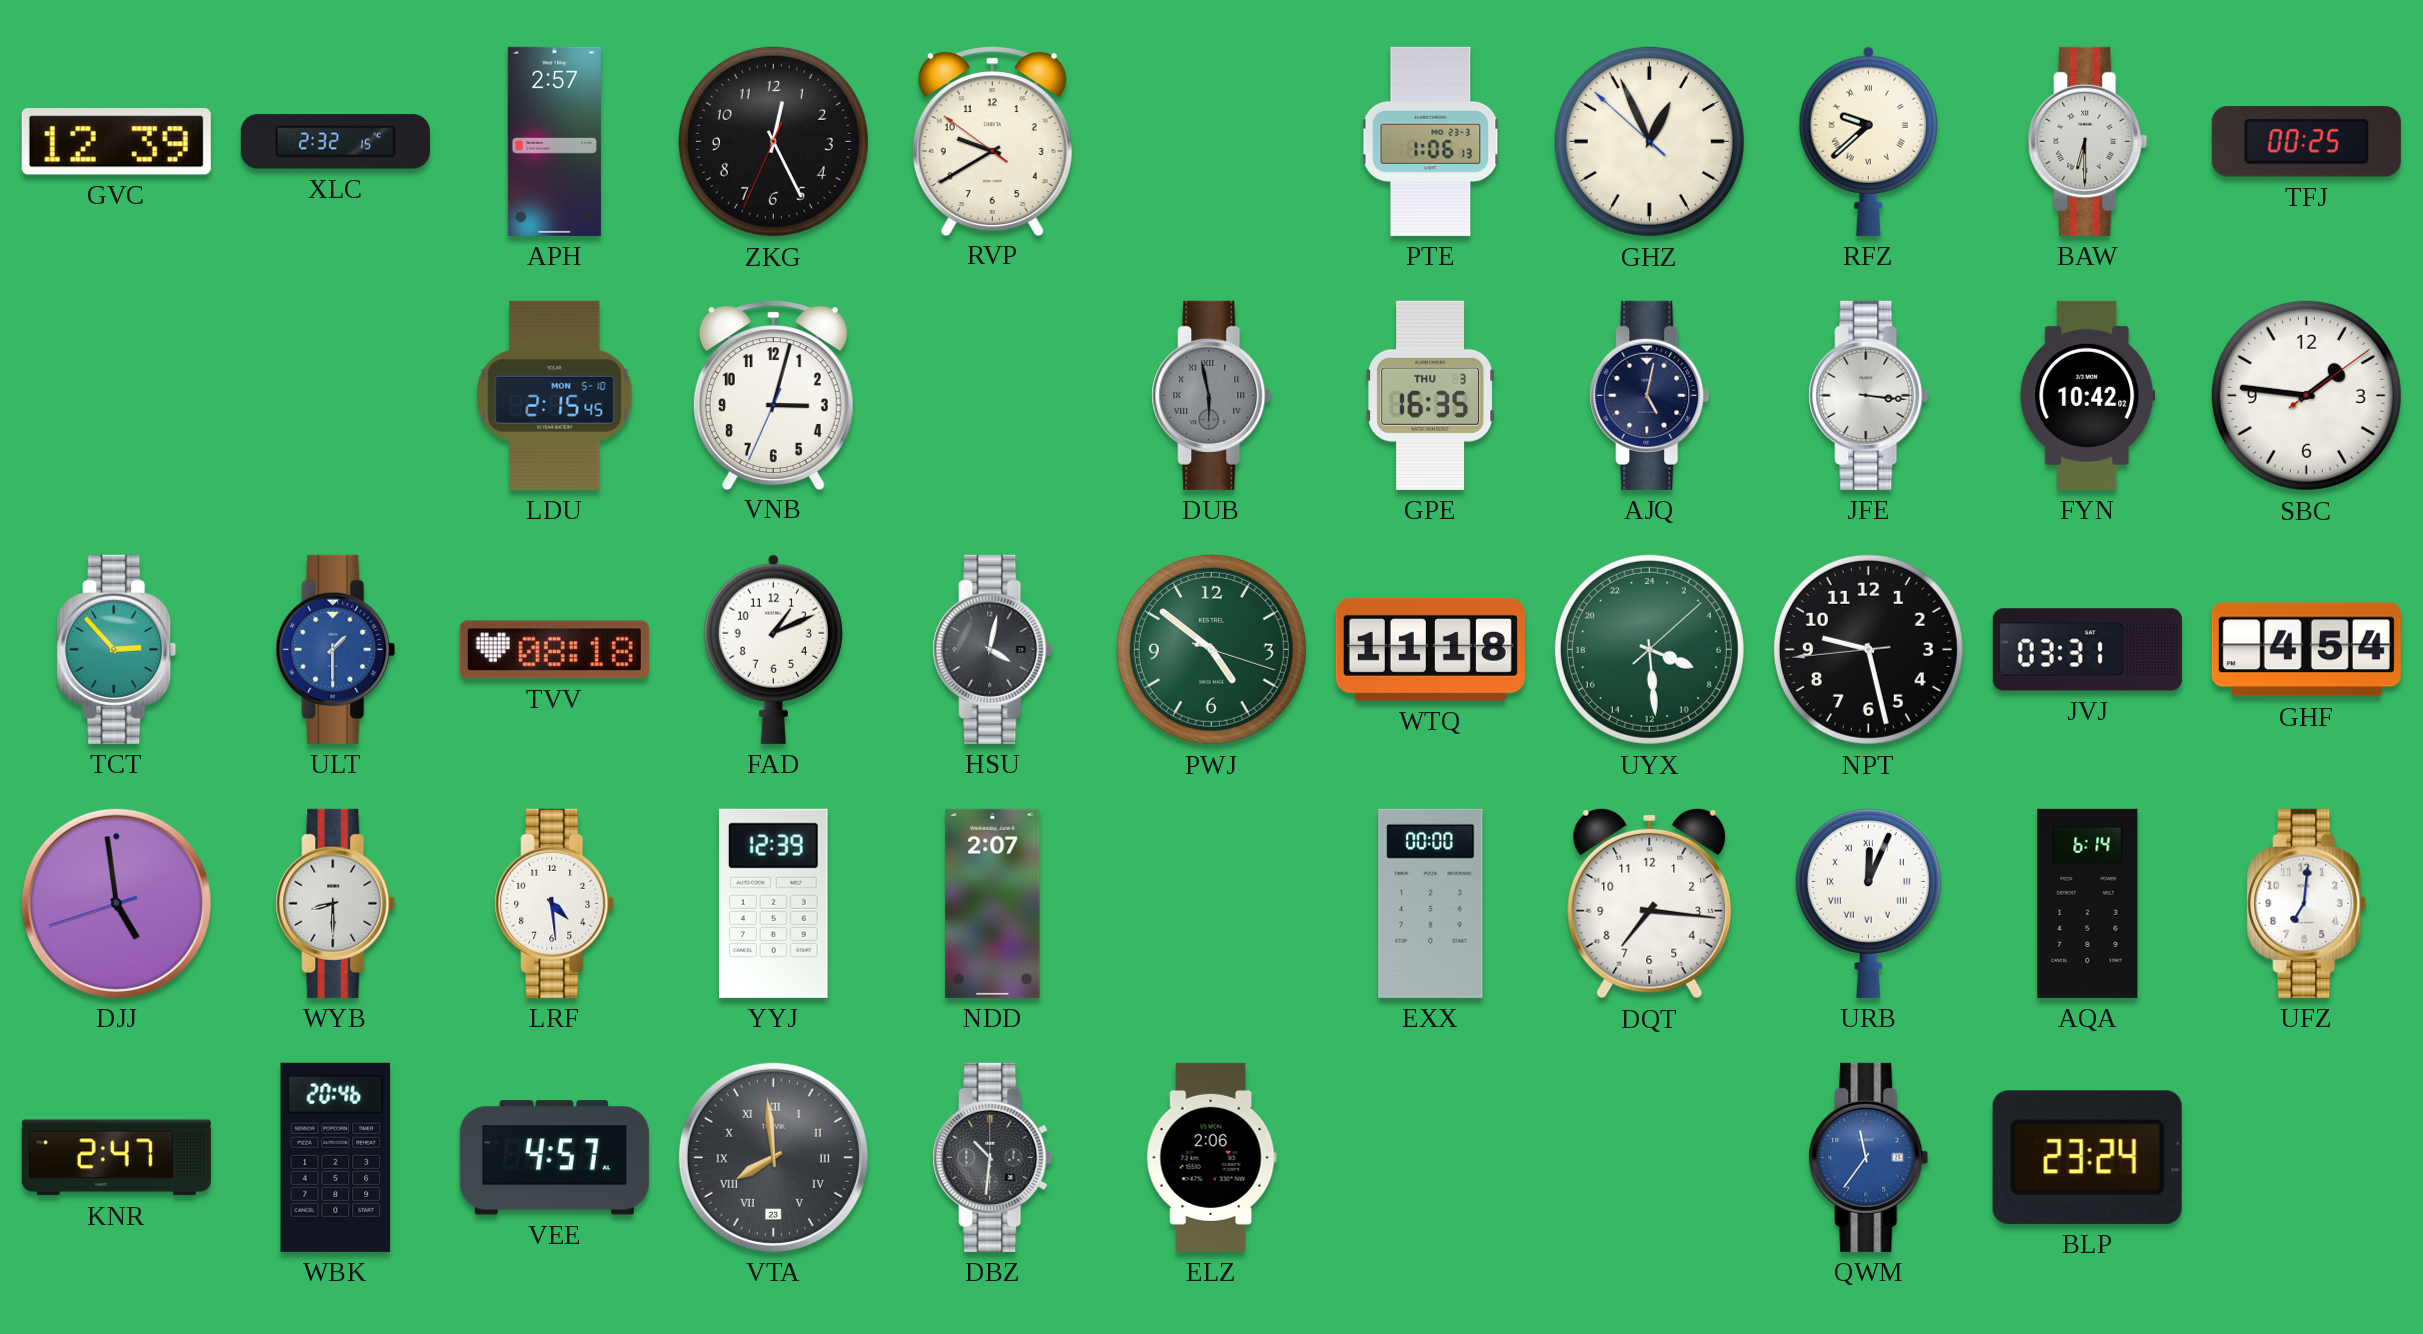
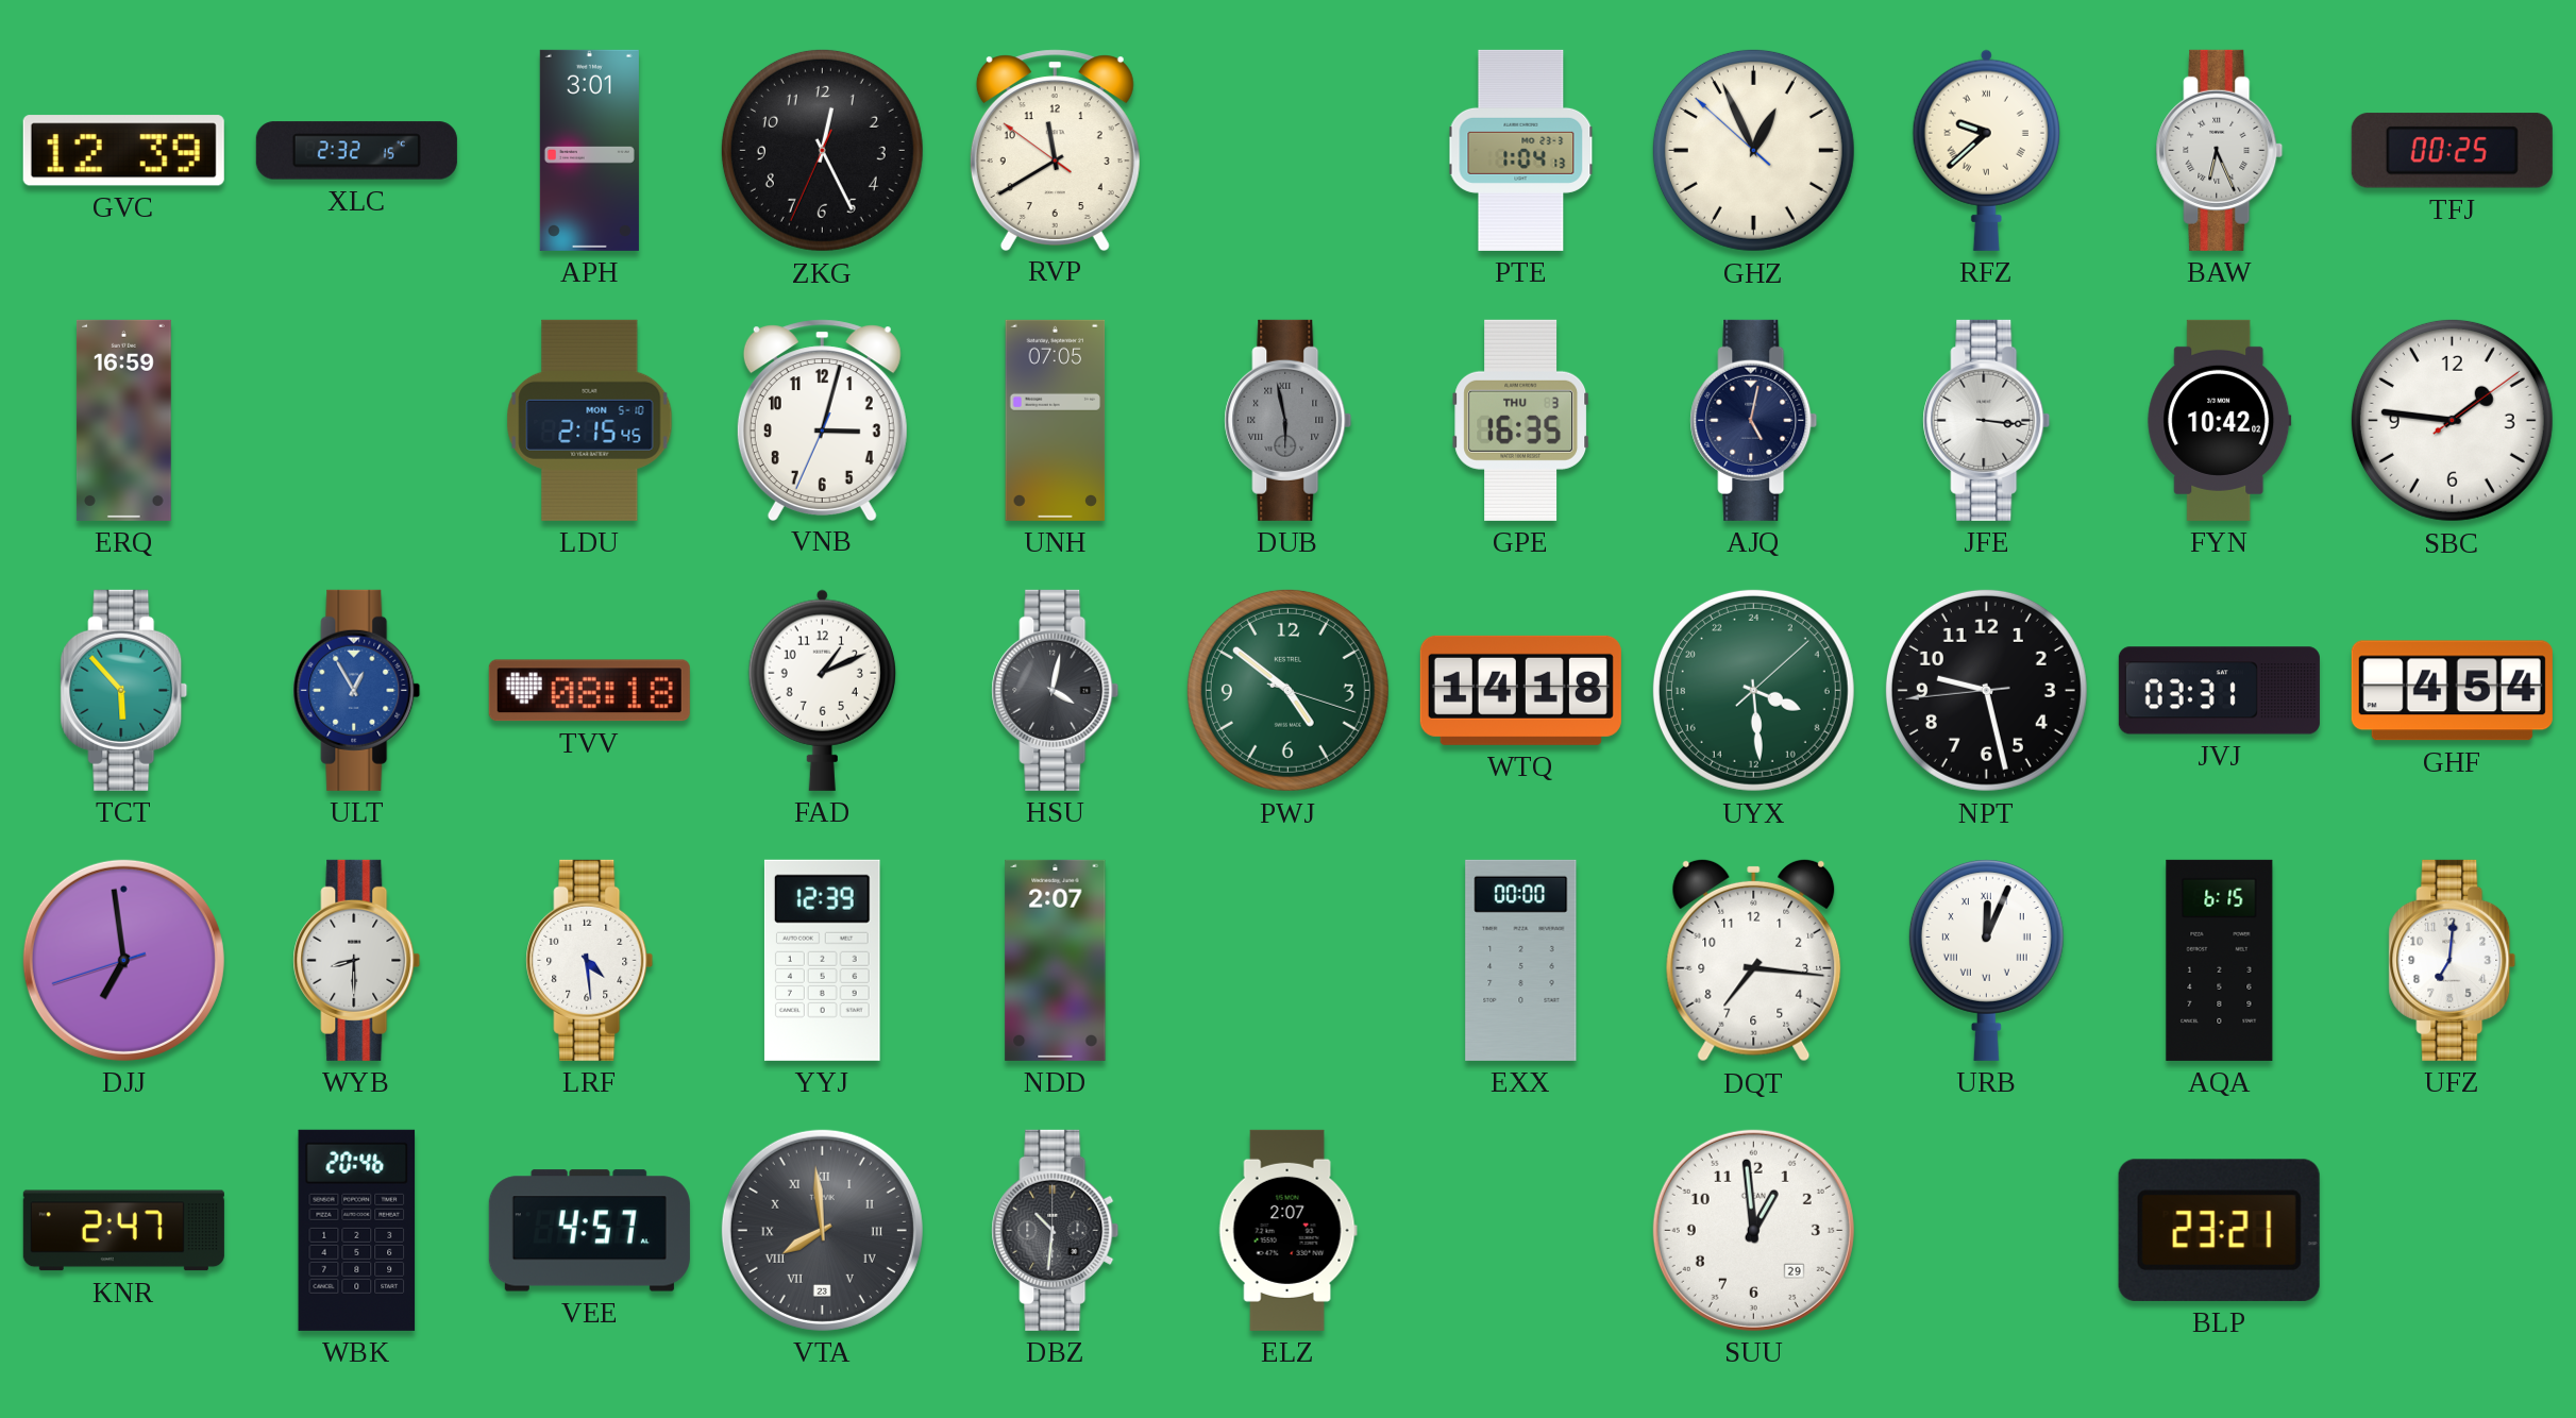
APH: 2:57 -> 3:01
RVP: 9:39 -> 11:39
PTE: 1:06 -> 1:04
BAW: 6:30 -> 6:26
ERQ: none -> 16:59
UNH: none -> 07:05
TCT: 2:53 -> 5:53
ULT: 1:30 -> 12:55
WTQ: 11:18 -> 14:18
DJJ: 4:58 -> 6:58
AQA: 6:14 -> 6:15
ELZ: 2:06 -> 2:07
SUU: none -> 12:59
QWM: 11:36 -> none
BLP: 23:24 -> 23:21
